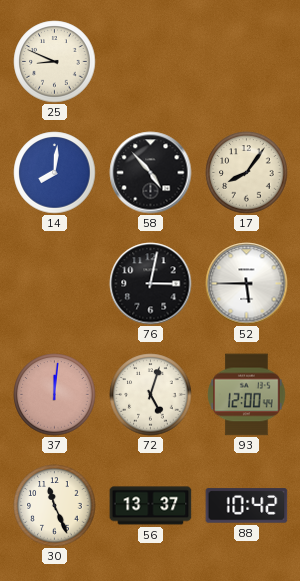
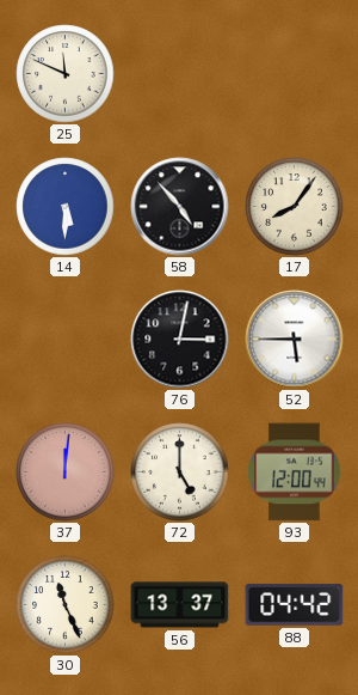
25: 8:49 -> 11:49
14: 8:01 -> 5:30
72: 5:03 -> 5:00
88: 10:42 -> 04:42
